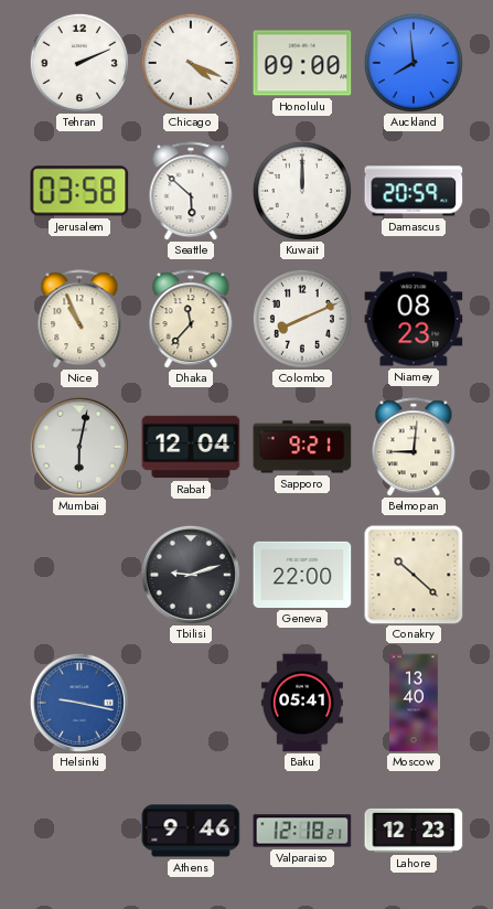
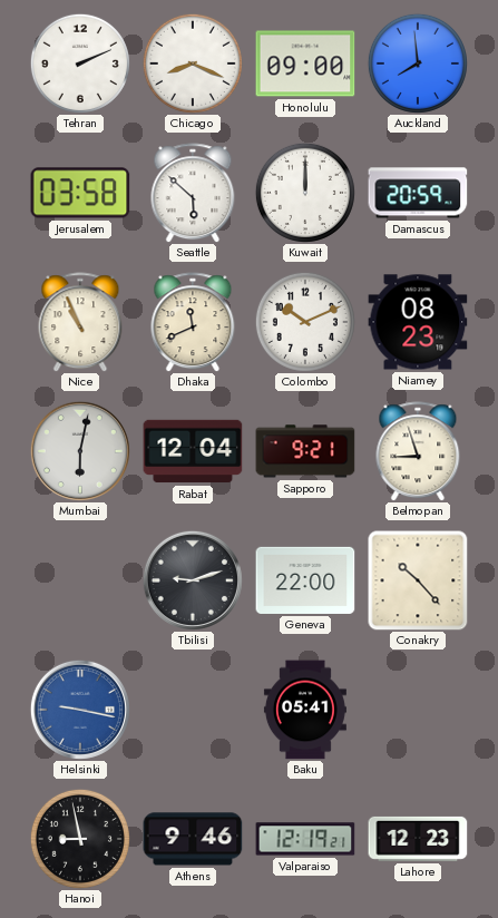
Chicago: 4:19 -> 8:19
Dhaka: 11:37 -> 11:41
Colombo: 8:11 -> 10:11
Belmopan: 9:01 -> 8:57
Conakry: 10:22 -> 10:23
Moscow: 13:40 -> none
Hanoi: none -> 8:58
Valparaiso: 12:18 -> 12:19
